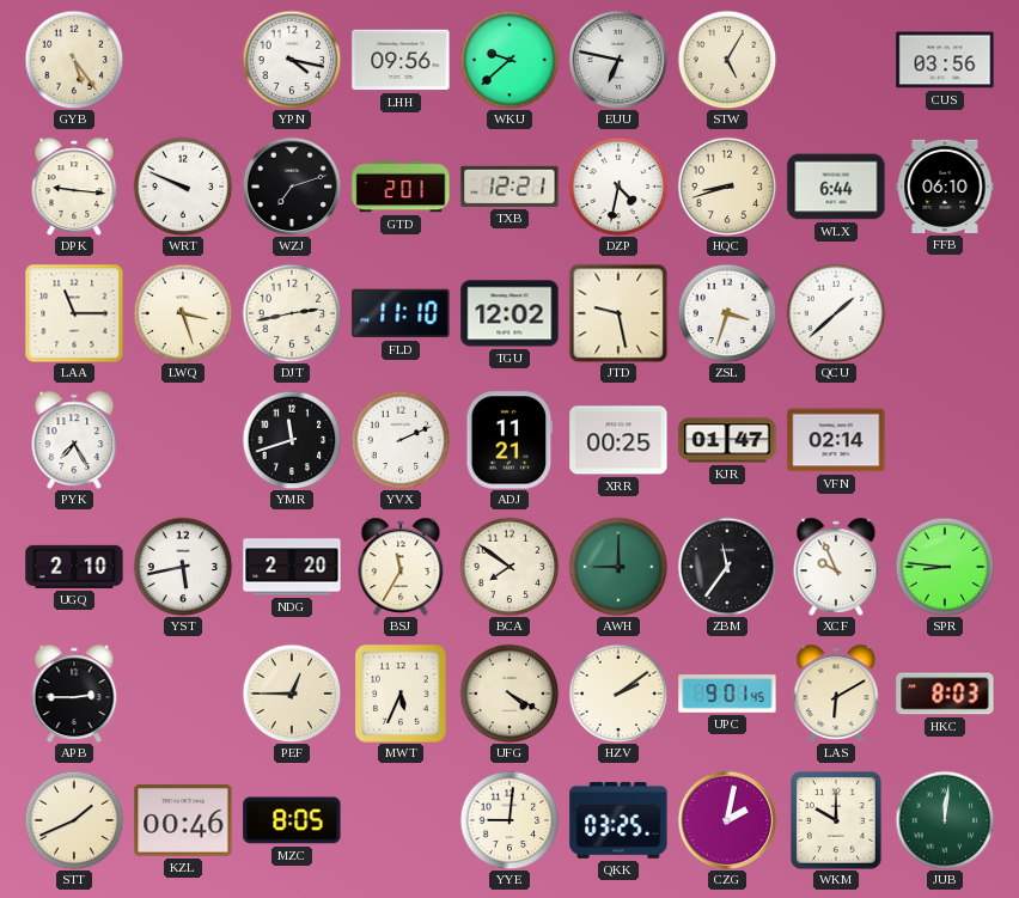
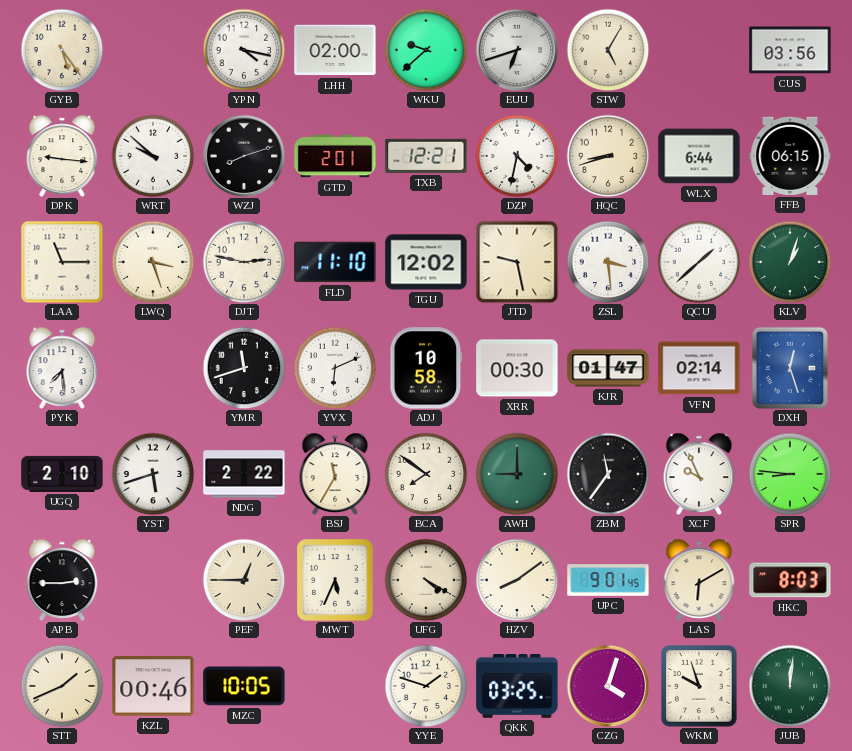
LHH: 09:56 -> 02:00
EUU: 6:47 -> 6:42
WRT: 9:49 -> 9:52
WZJ: 7:12 -> 8:12
FFB: 06:10 -> 06:15
DJT: 2:43 -> 2:47
ZSL: 3:33 -> 3:29
KLV: none -> 1:03
PYK: 7:25 -> 7:29
YVX: 2:11 -> 6:11
ADJ: 11:21 -> 10:58
XRR: 00:25 -> 00:30
DXH: none -> 12:27
YST: 5:43 -> 5:42
NDG: 2:20 -> 2:22
HZV: 2:09 -> 8:09
MZC: 8:05 -> 10:05
YYE: 9:01 -> 1:48
CZG: 2:02 -> 4:03
WKM: 10:00 -> 9:57
